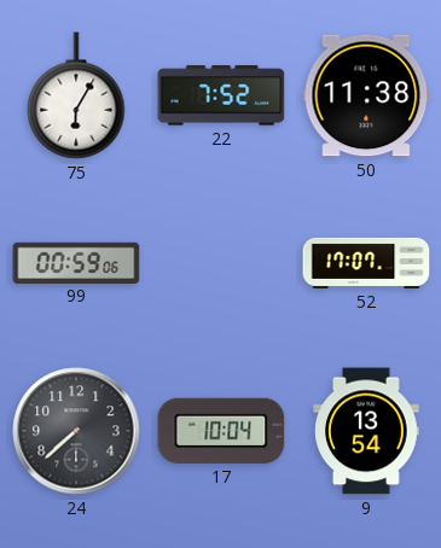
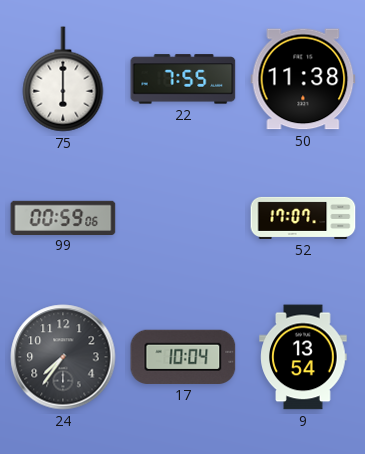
75: 6:05 -> 6:00
22: 7:52 -> 7:55
24: 7:38 -> 7:36
